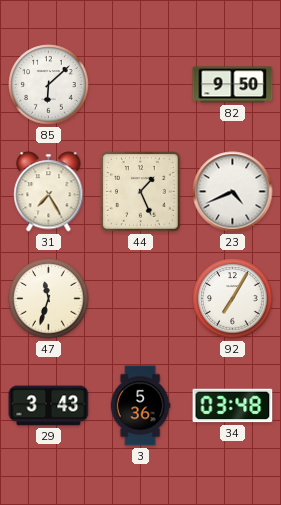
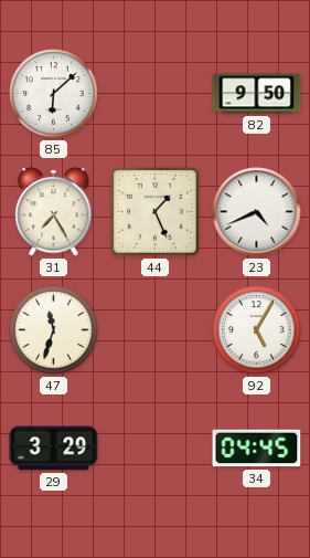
92: 7:05 -> 5:05
29: 3:43 -> 3:29
3: 5:36 -> none
34: 03:48 -> 04:45
